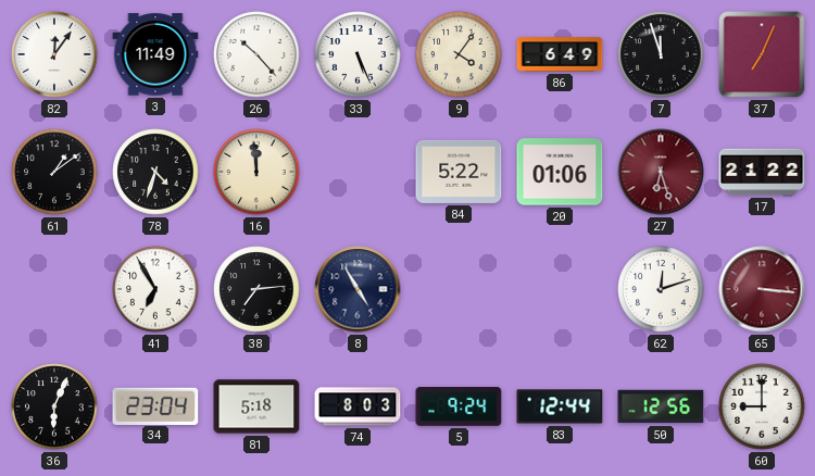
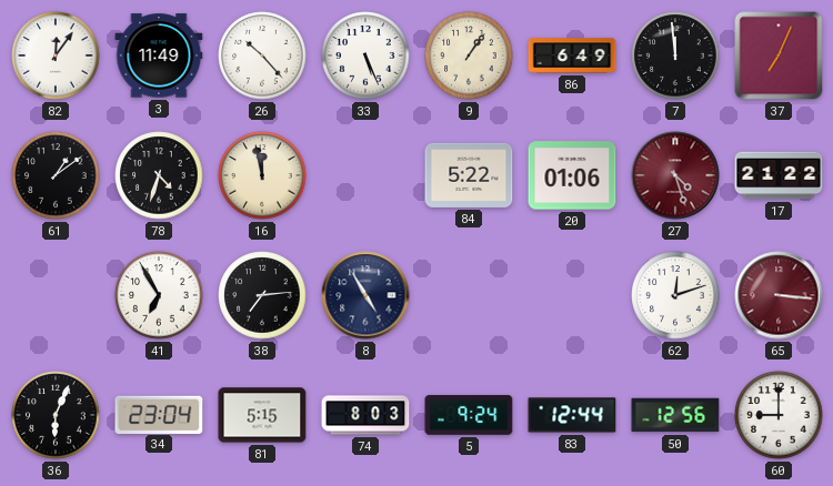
9: 4:06 -> 1:06
7: 11:57 -> 11:59
16: 11:59 -> 11:58
27: 6:27 -> 4:27
81: 5:18 -> 5:15
